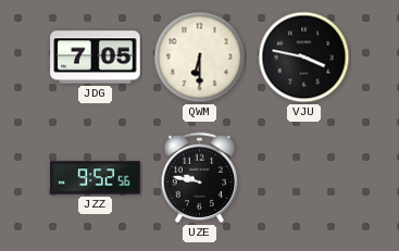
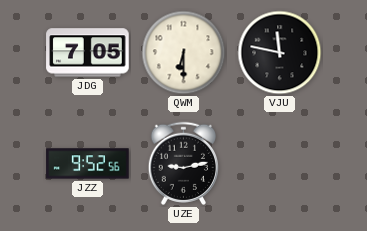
VJU: 3:47 -> 11:47
UZE: 9:47 -> 9:13
